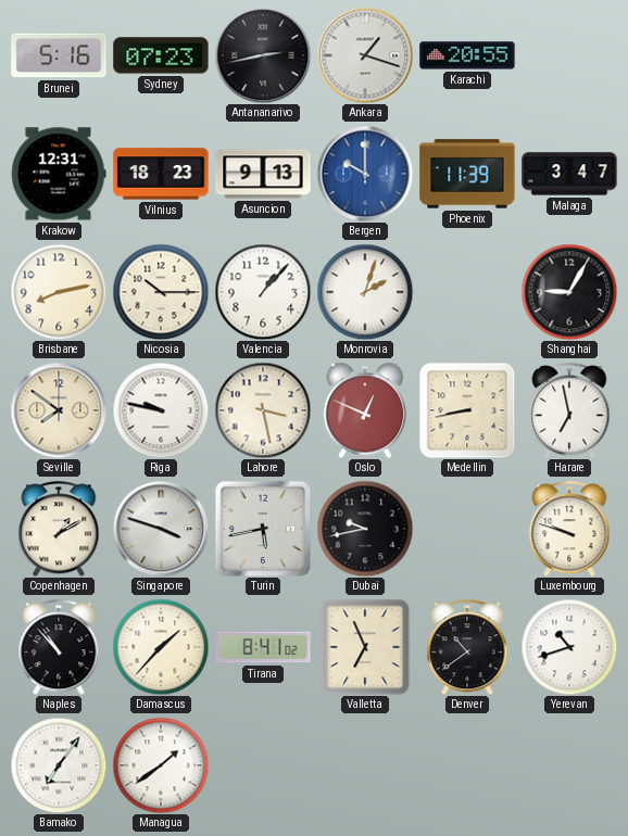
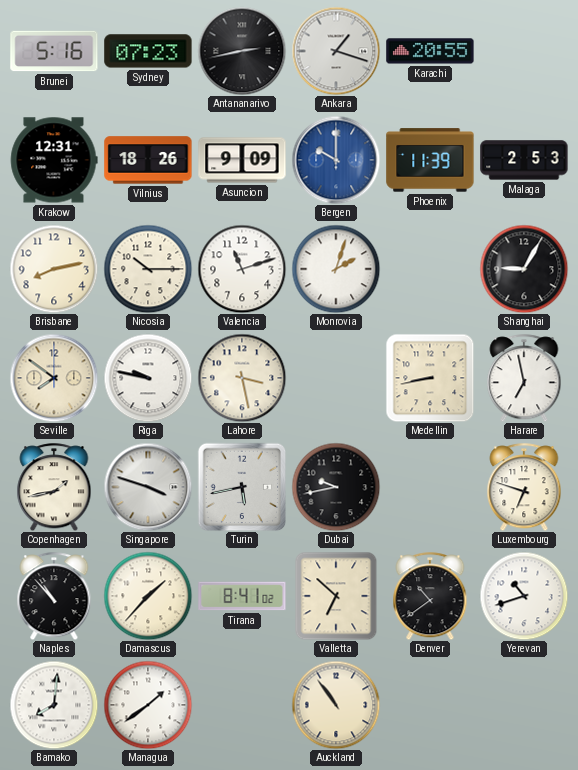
Vilnius: 18:23 -> 18:26
Asuncion: 9:13 -> 9:09
Malaga: 3:47 -> 2:53
Valencia: 1:07 -> 11:12
Oslo: 12:49 -> none
Copenhagen: 1:10 -> 1:43
Luxembourg: 9:48 -> 6:48
Valletta: 6:56 -> 6:52
Bamako: 7:06 -> 8:01
Auckland: none -> 10:54
